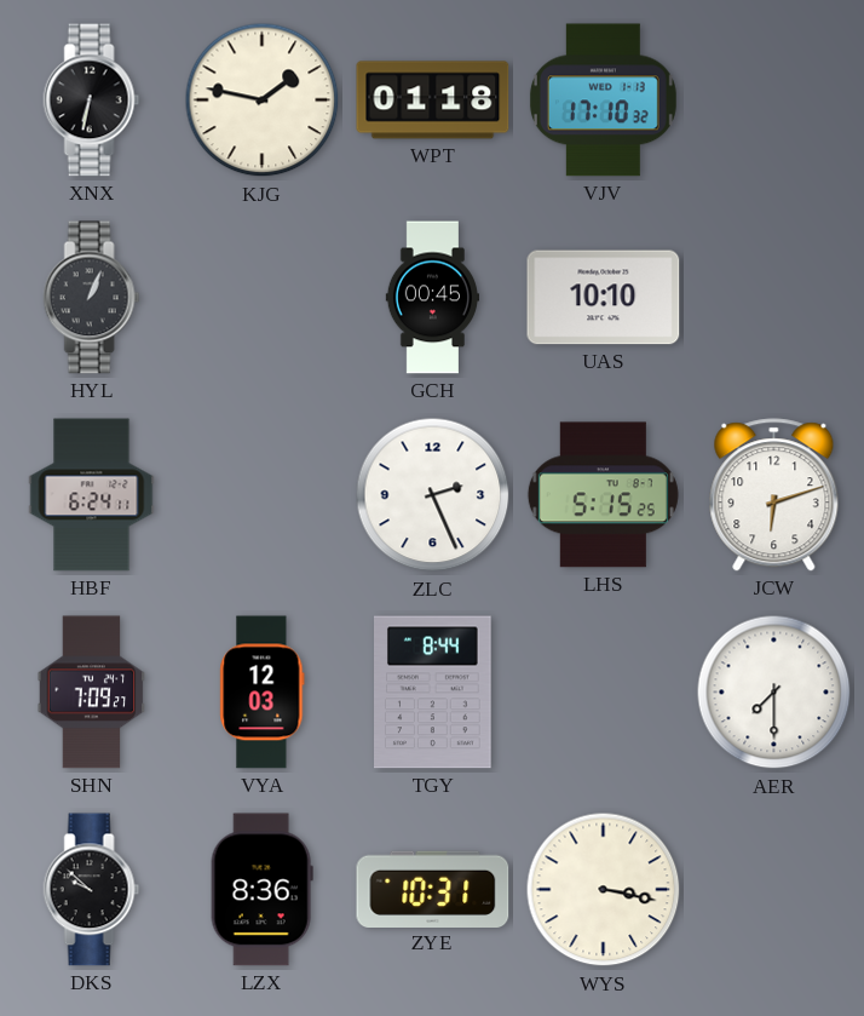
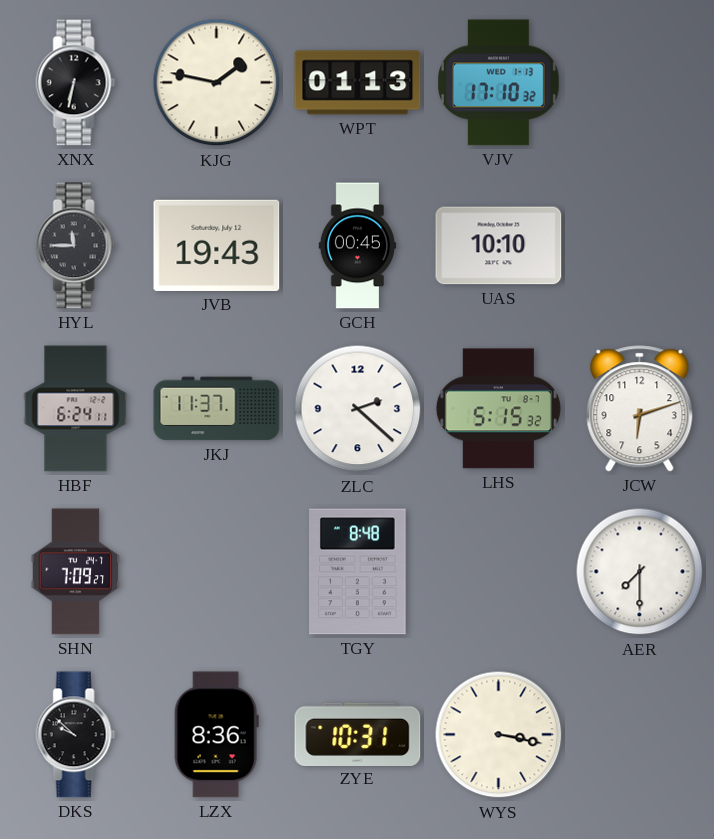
WPT: 01:18 -> 01:13
HYL: 1:04 -> 11:45
JVB: none -> 19:43
JKJ: none -> 11:37
ZLC: 2:26 -> 2:22
LHS: 5:15:25 -> 5:15:32
VYA: 12:03 -> none
TGY: 8:44 -> 8:48
